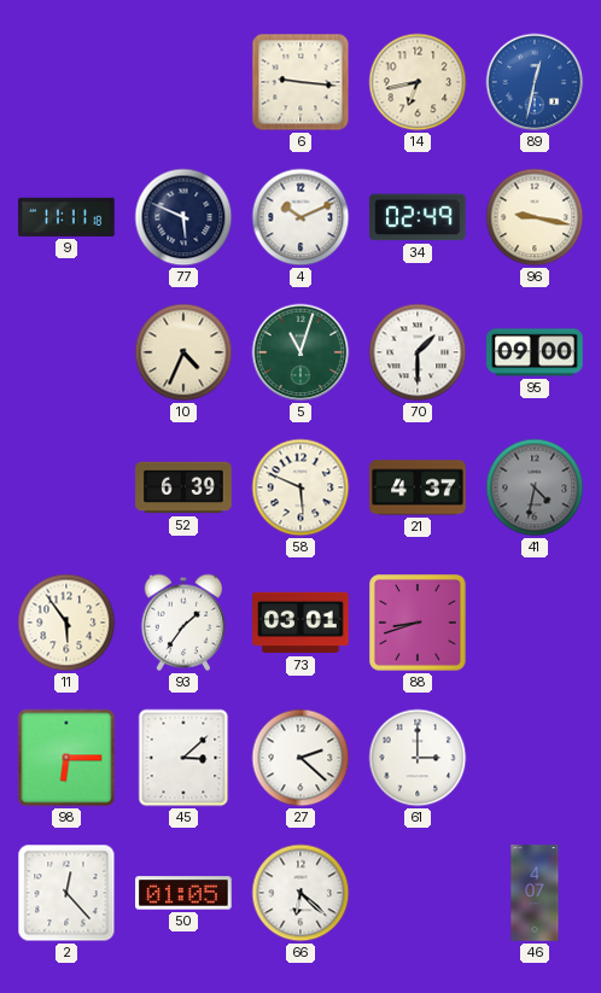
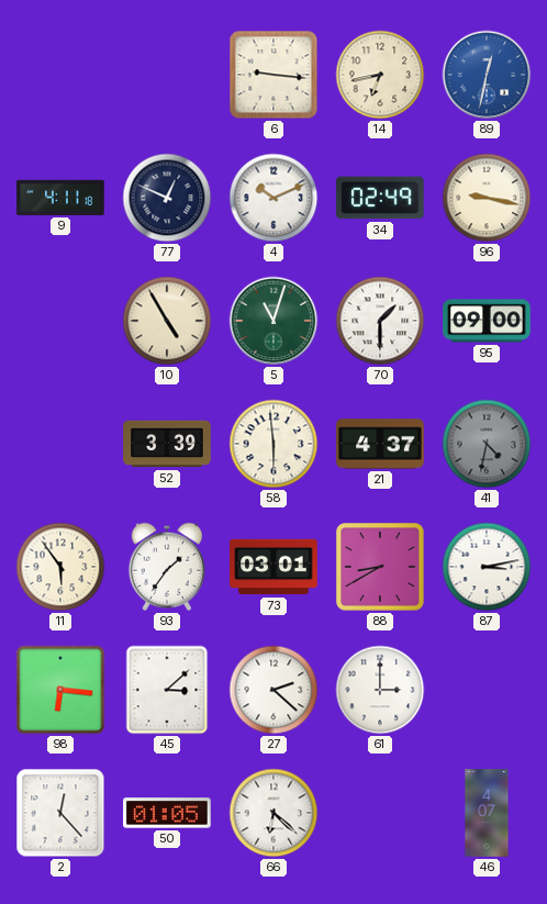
9: 11:11 -> 4:11
77: 5:49 -> 12:49
10: 4:34 -> 4:55
52: 6:39 -> 3:39
58: 5:49 -> 5:59
88: 8:42 -> 8:40
87: none -> 3:13
98: 6:15 -> 6:16
